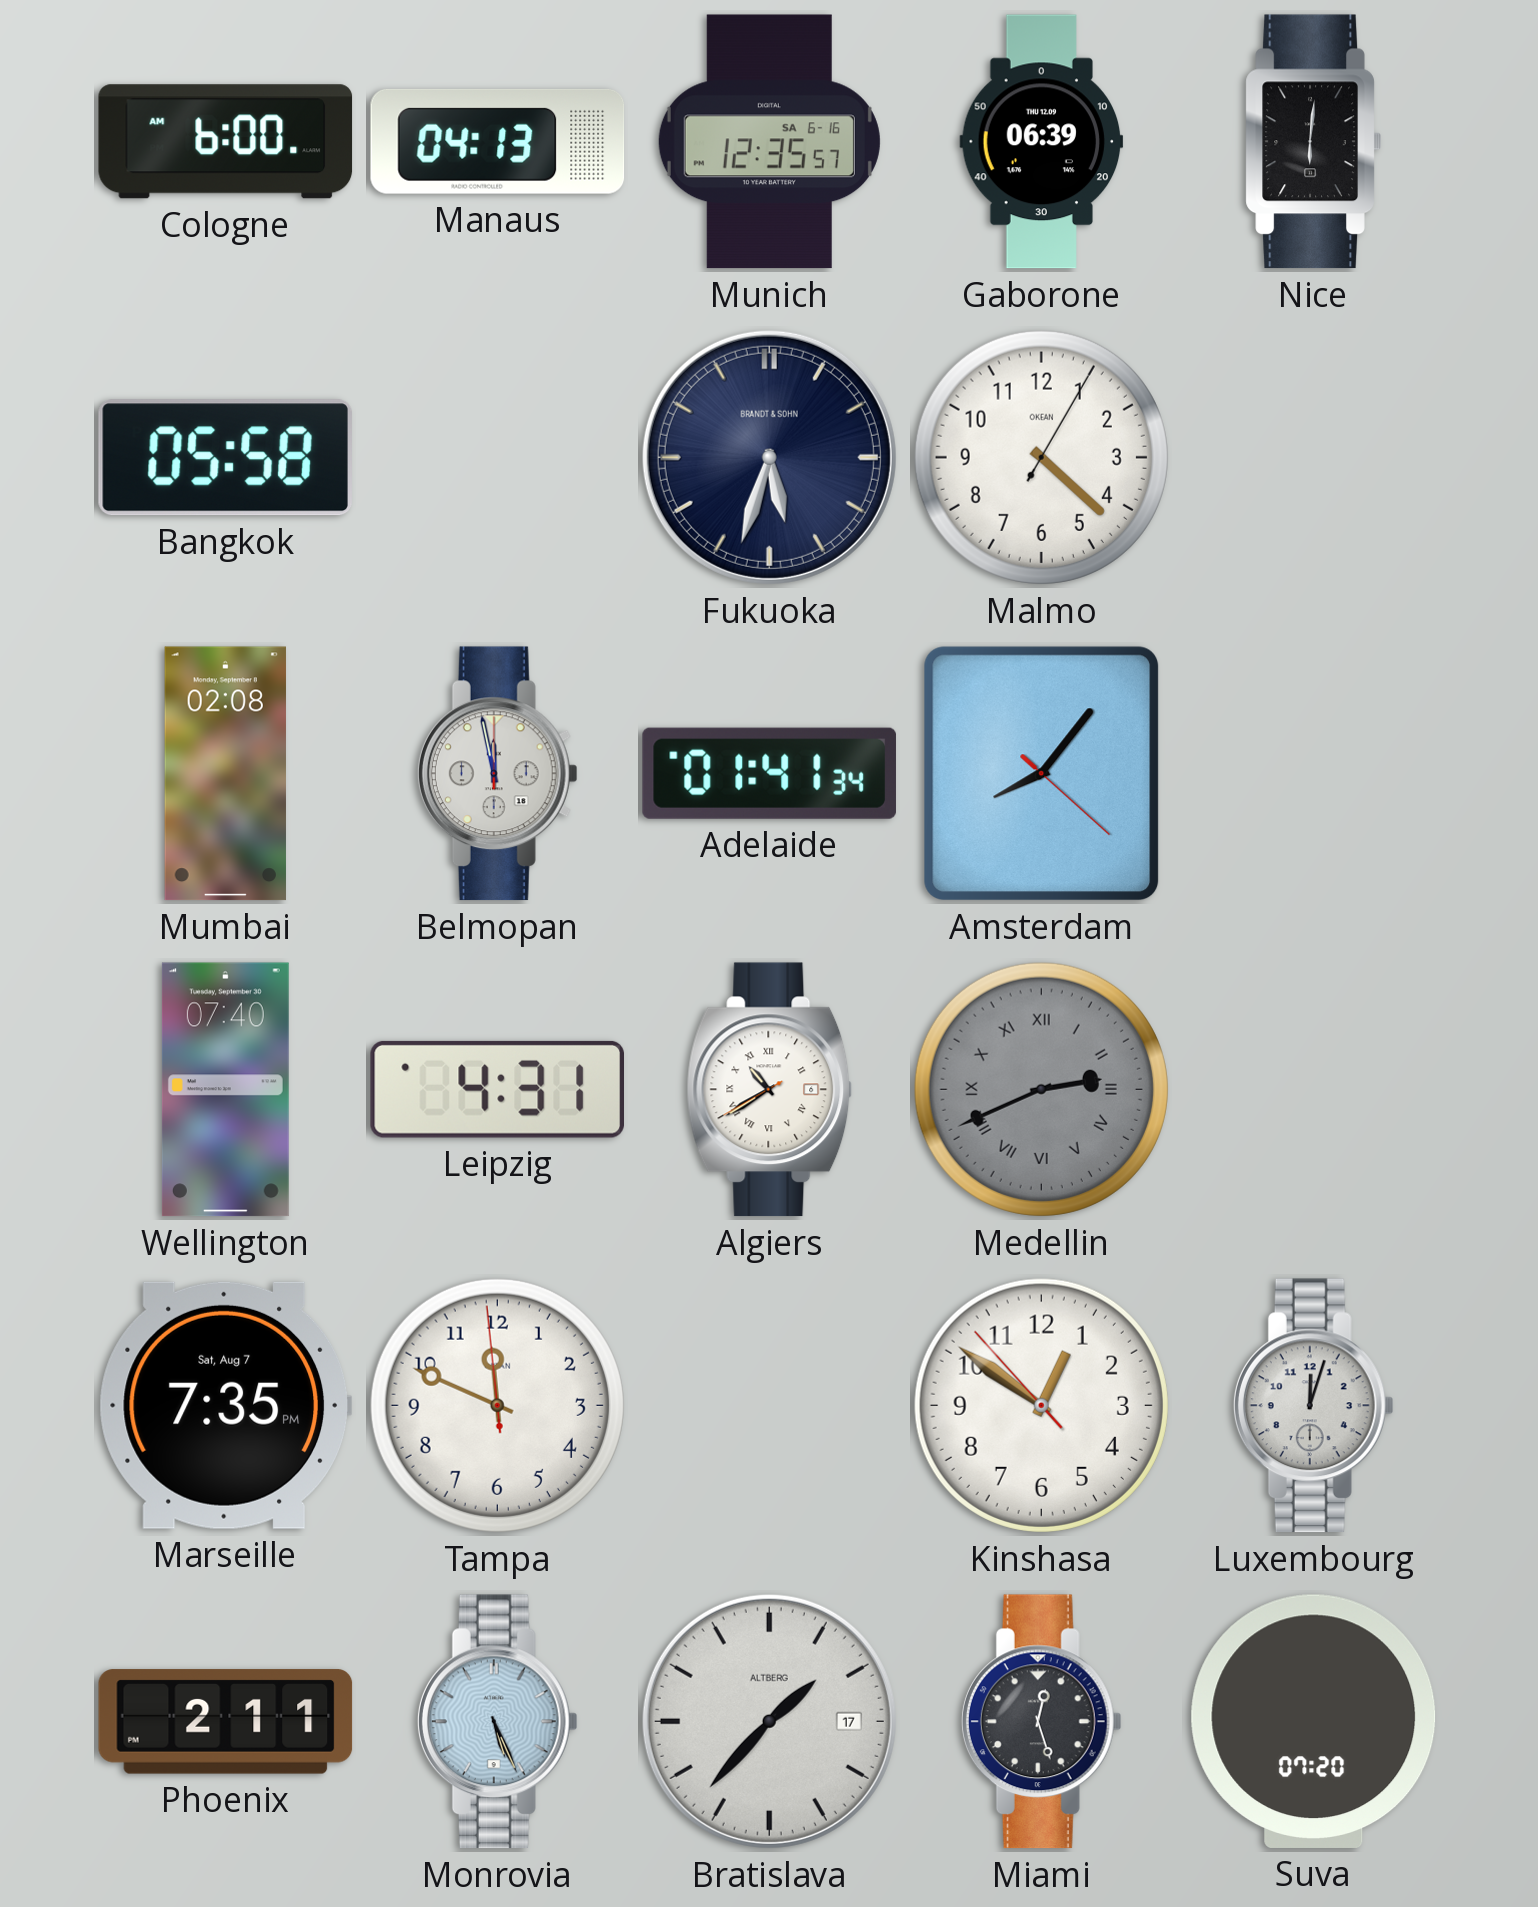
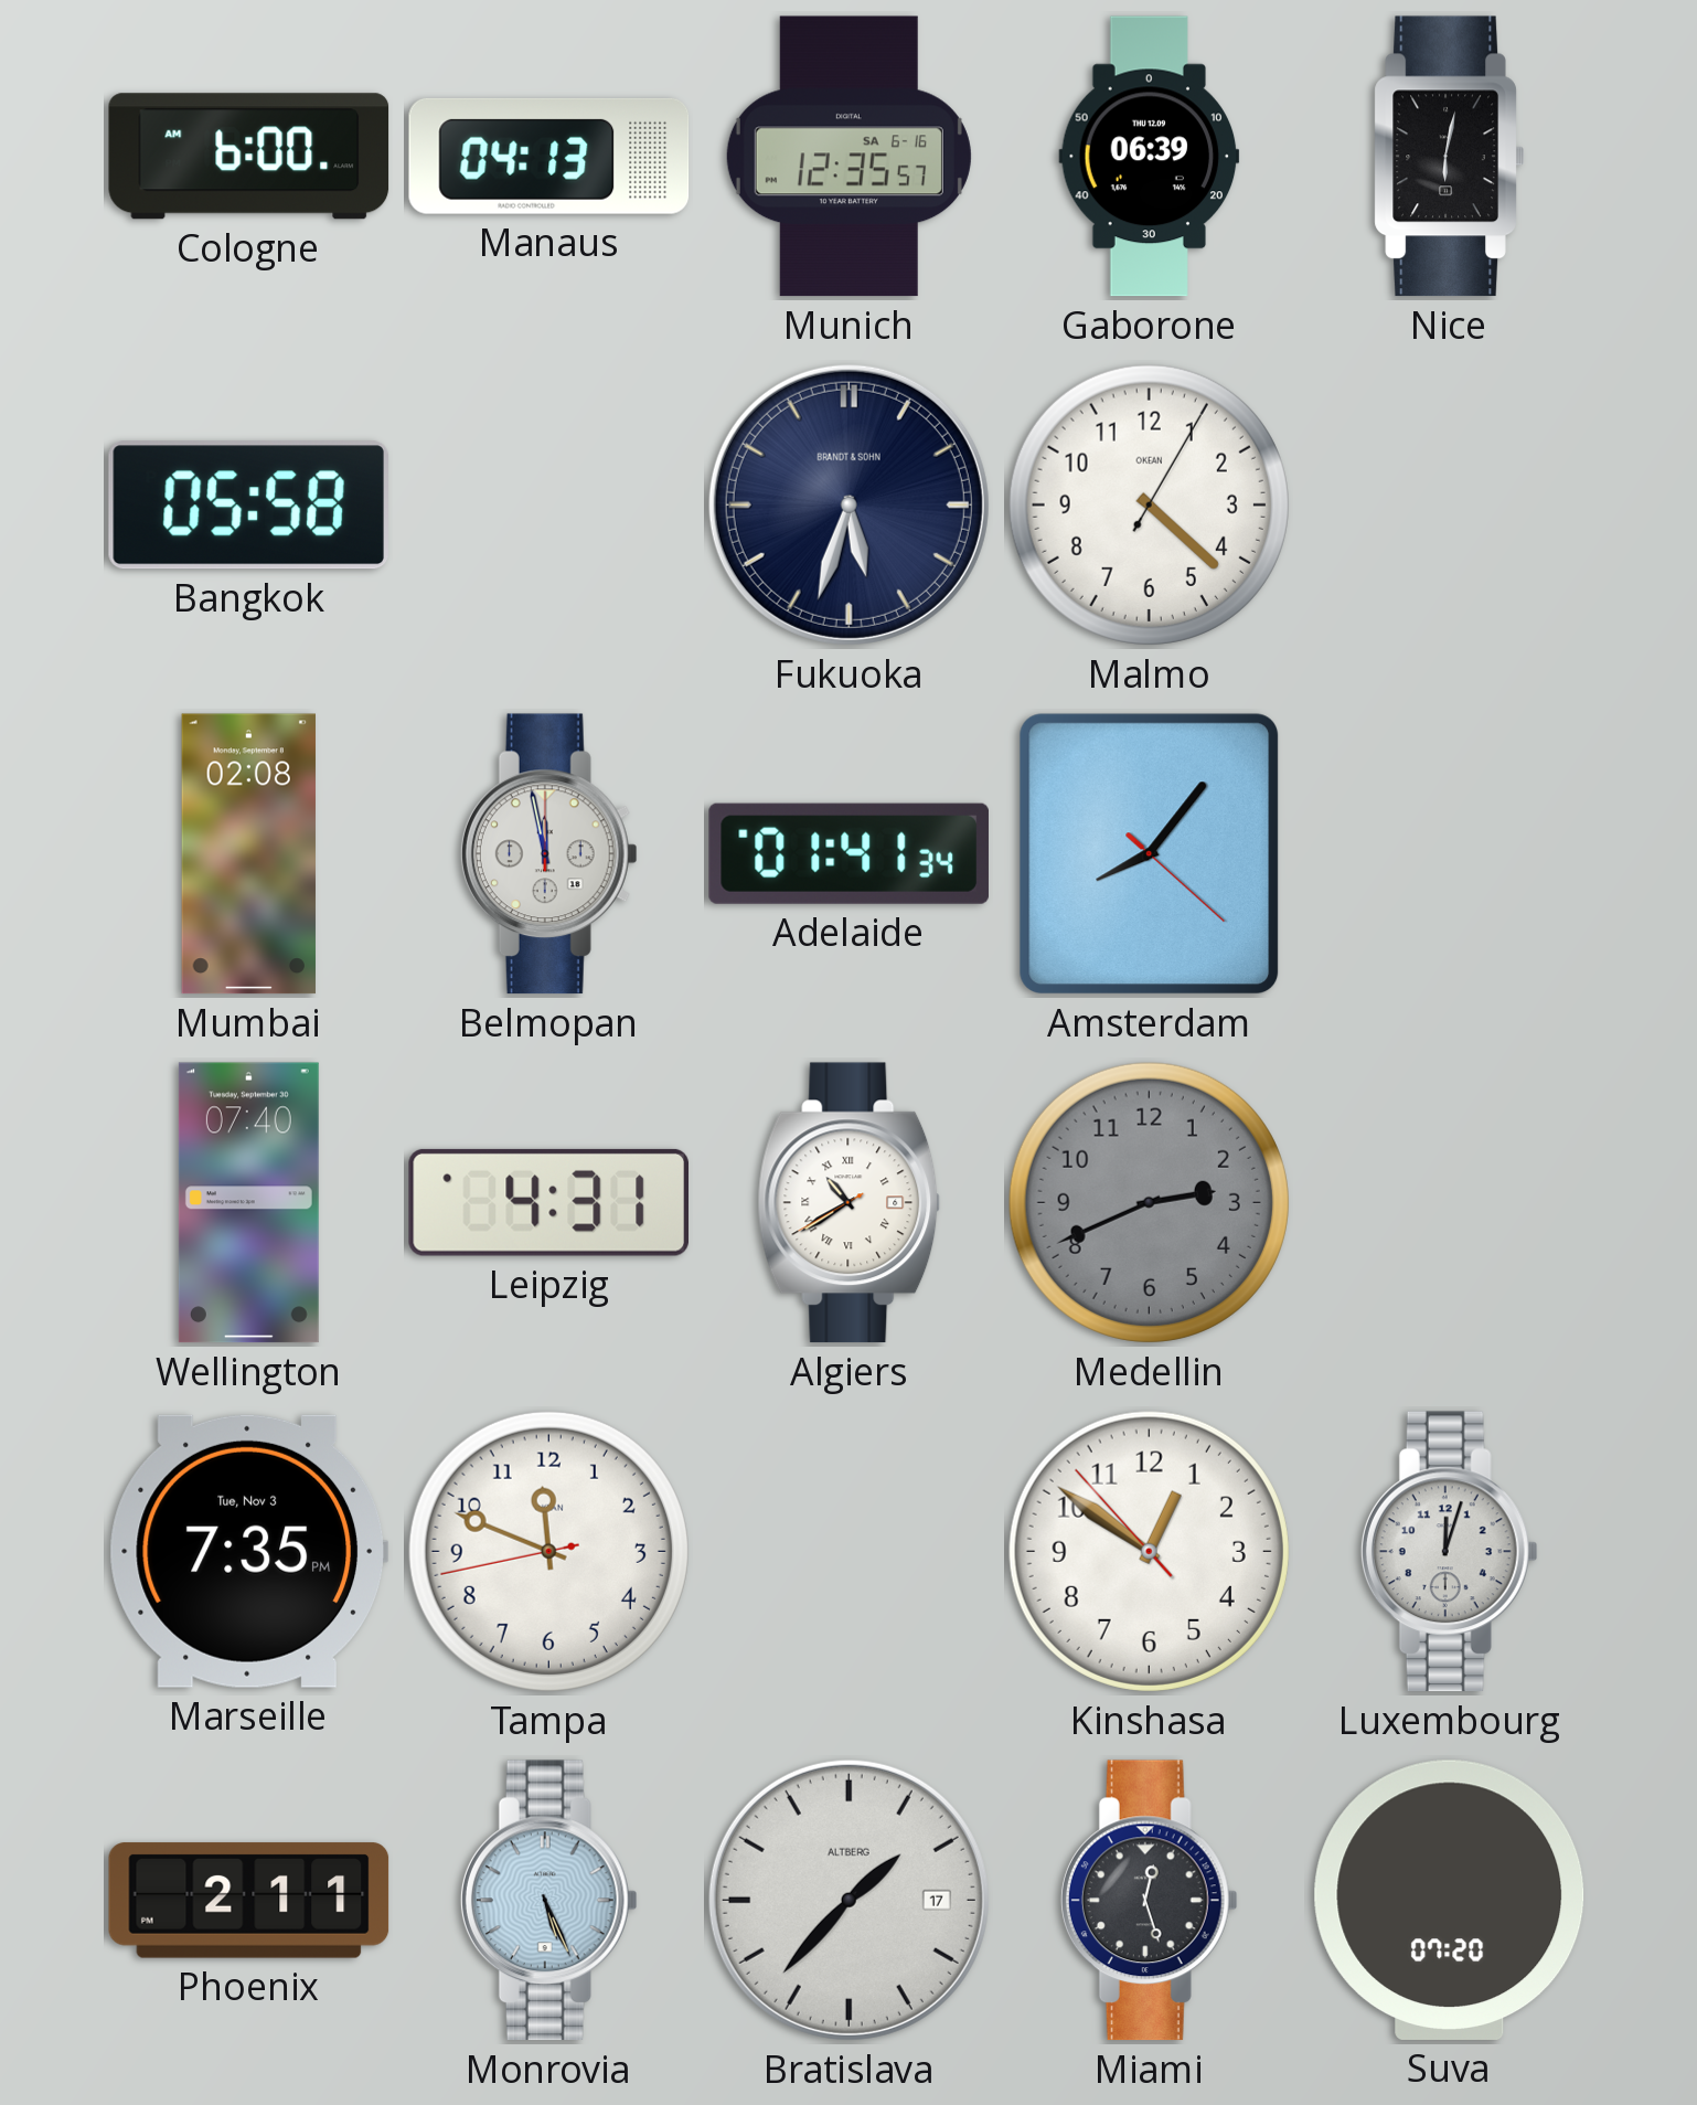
Nice: 6:01 -> 6:02
Medellin numerals: Roman -> Arabic
Marseille date: Sat, Aug 7 -> Tue, Nov 3
Tampa: 11:48:59 -> 11:48:43
